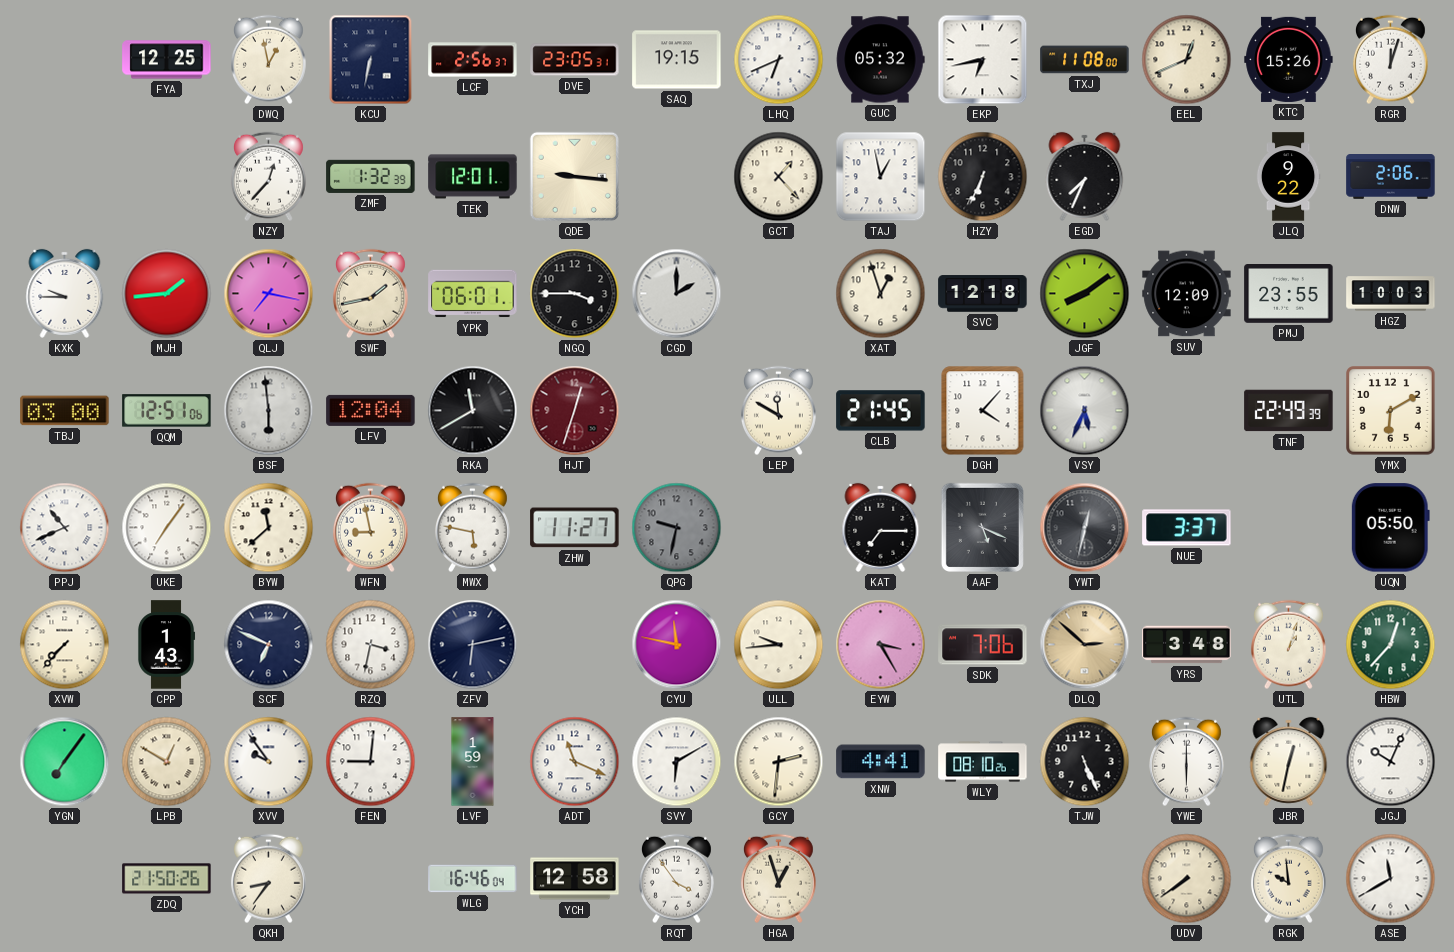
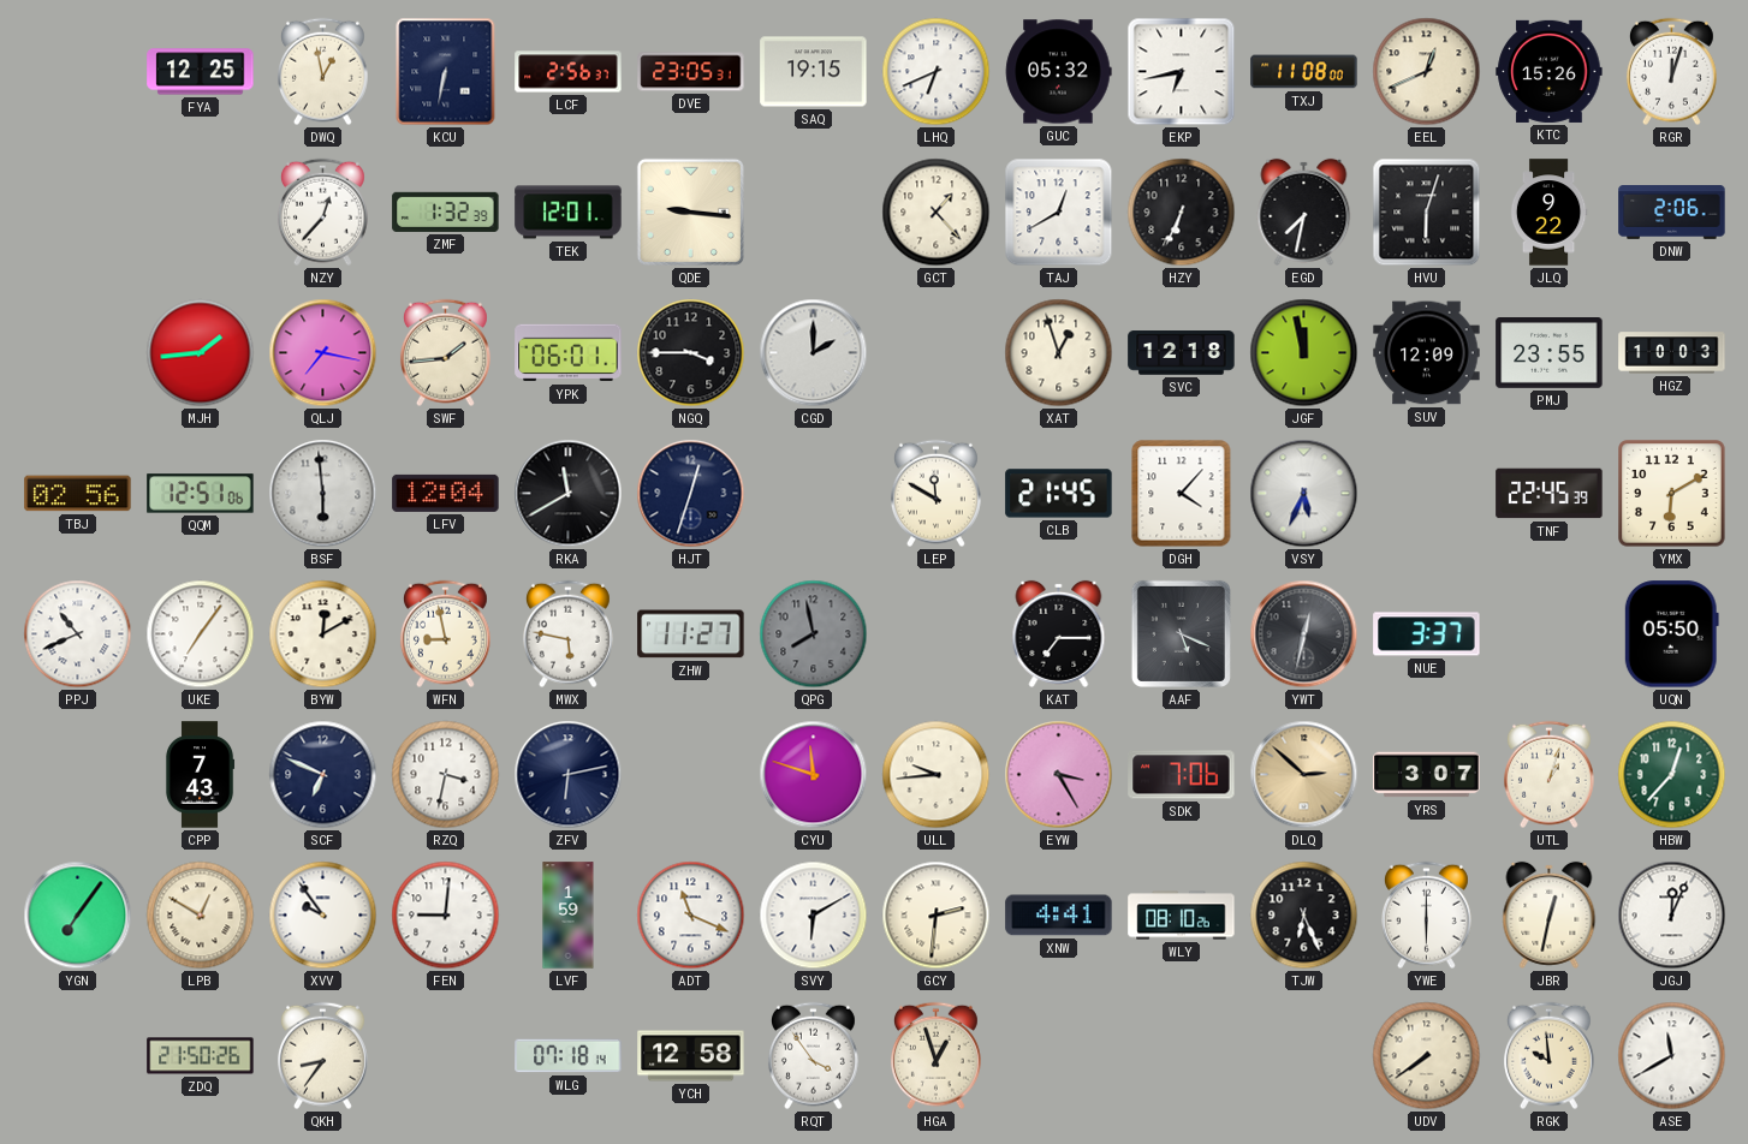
TAJ: 12:58 -> 12:40
EGD: 7:34 -> 7:32
HVU: none -> 6:03
KXK: 9:45 -> none
SWF: 1:43 -> 1:44
JGF: 8:09 -> 11:58
TBJ: 03:00 -> 02:56
HJT dial: burgundy -> navy
TNF: 22:49 -> 22:45
BYW: 11:38 -> 12:10
QPG: 9:32 -> 7:58
XVW: 7:37 -> none
CPP: 1:43 -> 7:43
CYU: 11:47 -> 11:48
YRS: 3:48 -> 3:07
TJW: 5:26 -> 6:26
JGJ: 10:04 -> 12:04
WLG: 16:46 -> 07:18
